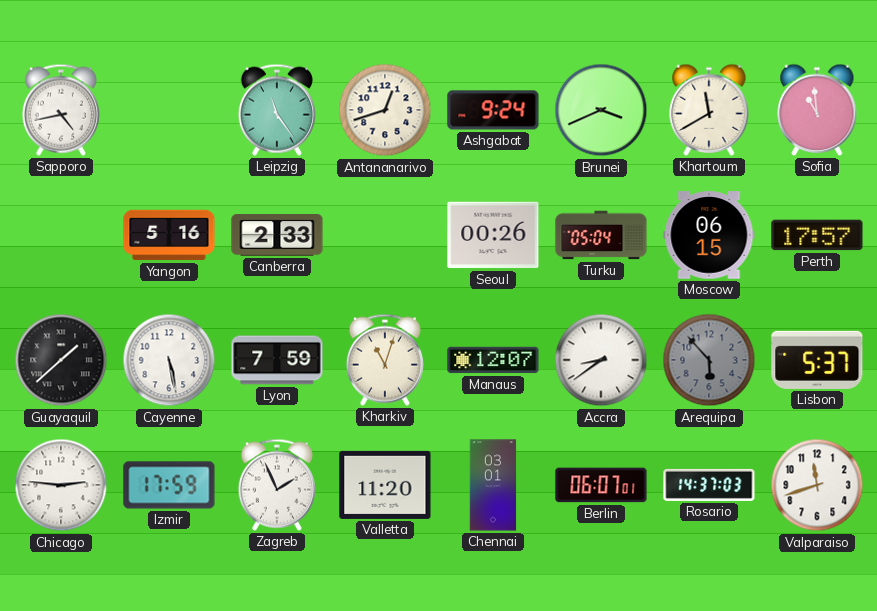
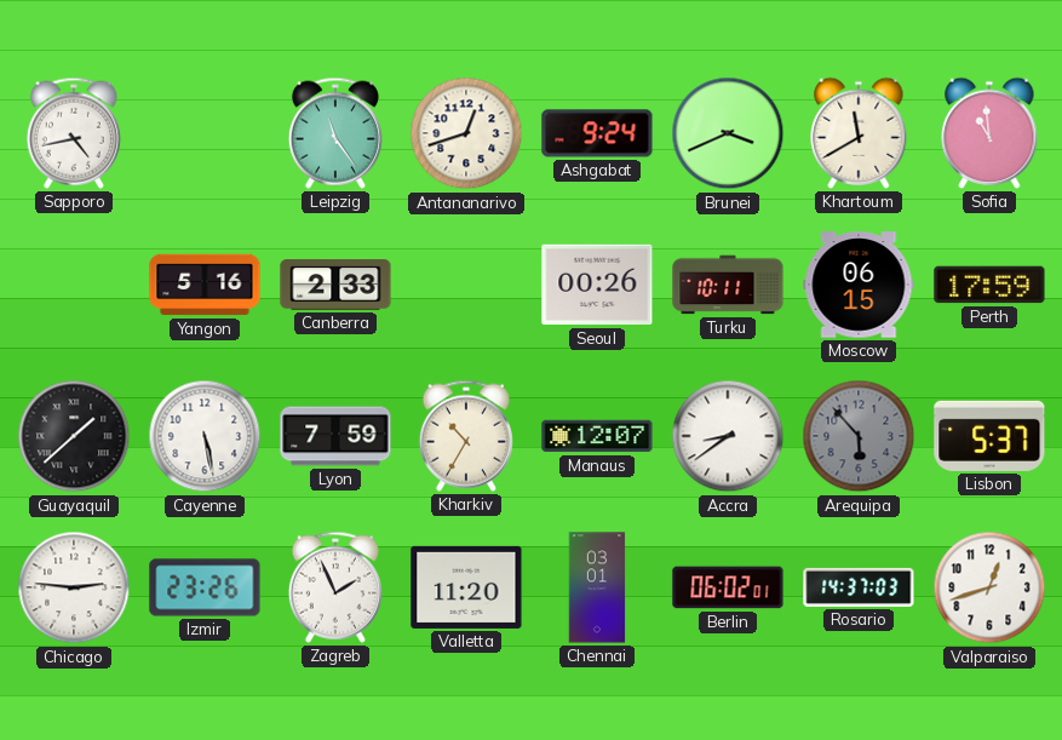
Turku: 05:04 -> 10:11
Perth: 17:57 -> 17:59
Kharkiv: 11:03 -> 10:35
Izmir: 17:59 -> 23:26
Berlin: 06:07 -> 06:02
Valparaiso: 11:42 -> 12:42
